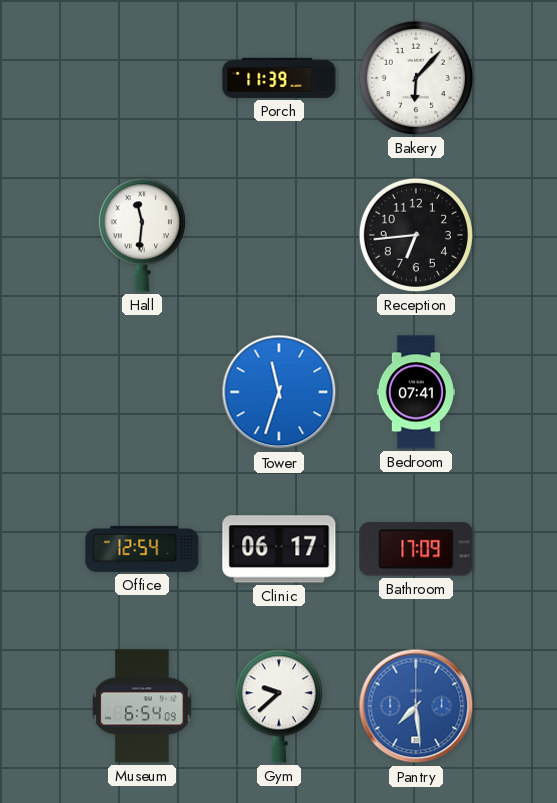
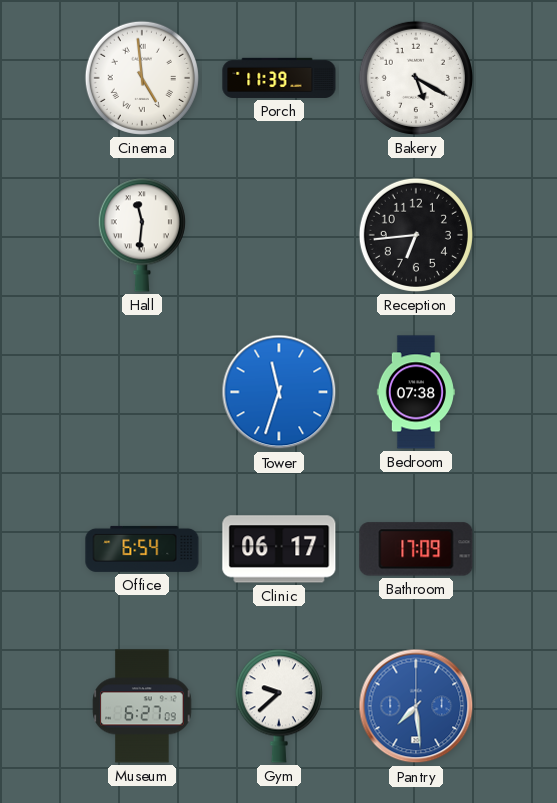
Cinema: none -> 4:59
Bakery: 6:07 -> 5:20
Bedroom: 07:41 -> 07:38
Office: 12:54 -> 6:54
Museum: 6:54 -> 6:27
